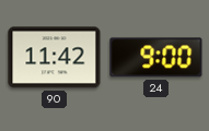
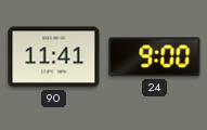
90: 11:42 -> 11:41
